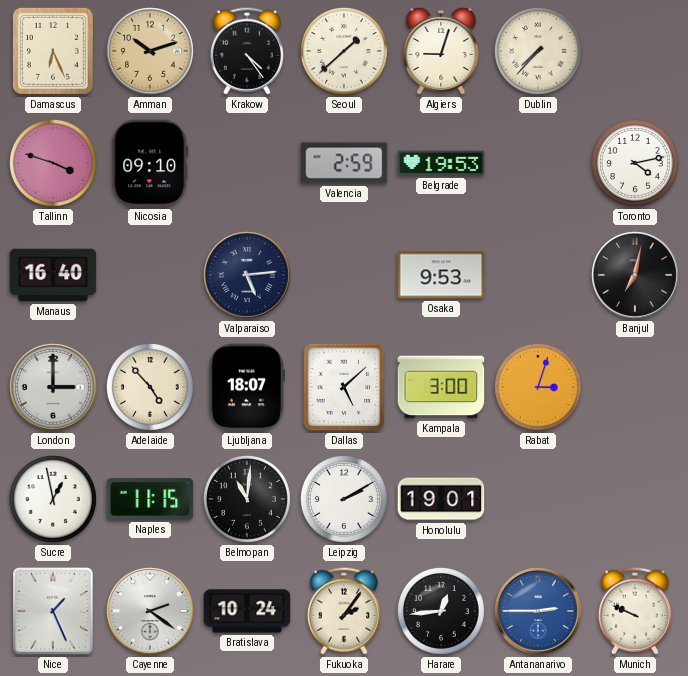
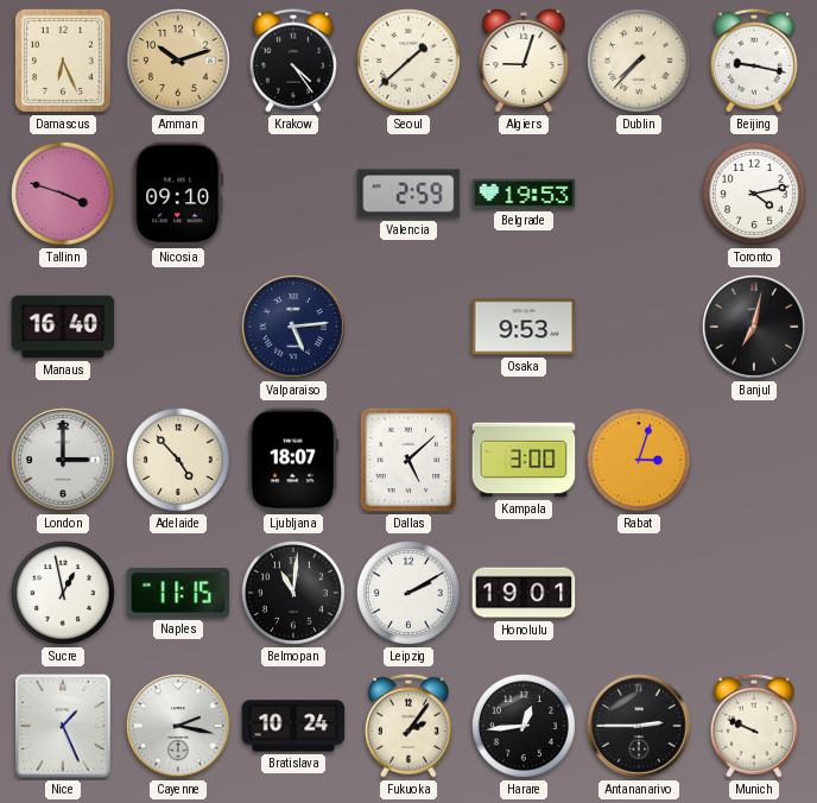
Beijing: none -> 9:17
Cayenne: 2:21 -> 2:17
Antananarivo dial: blue -> black
